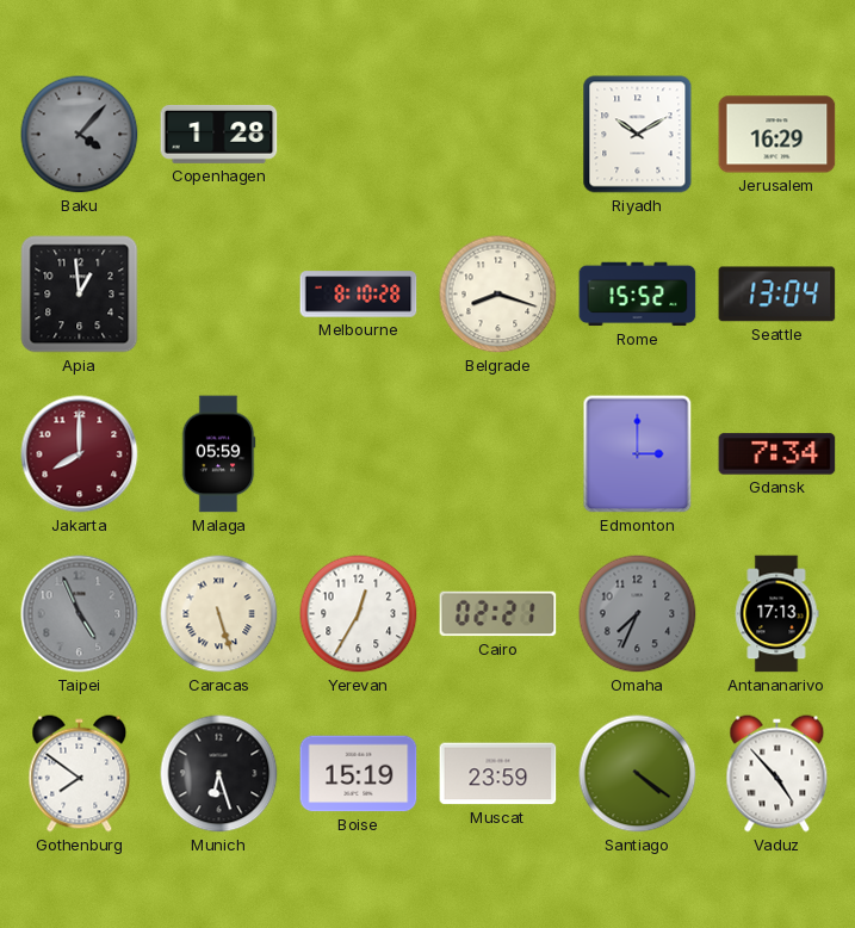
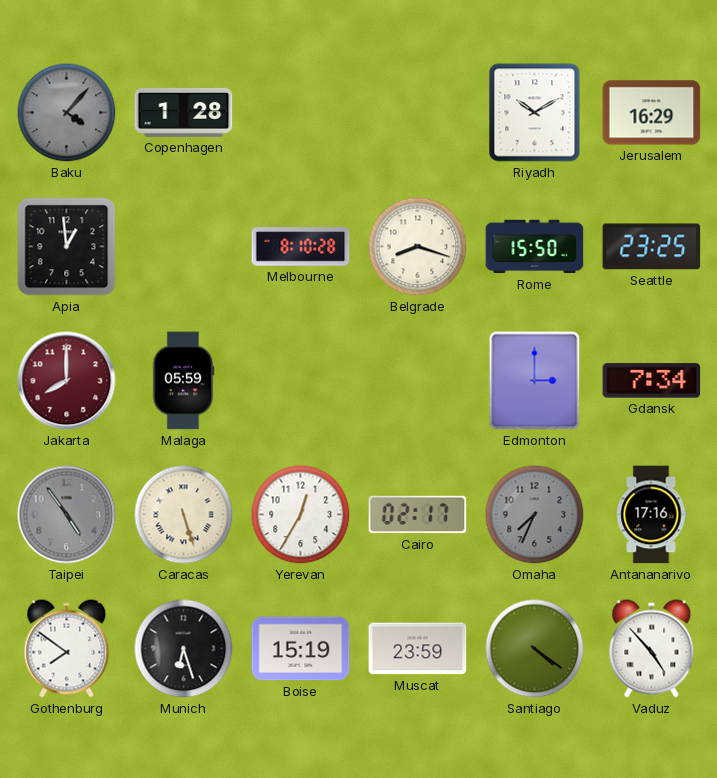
Rome: 15:52 -> 15:50
Seattle: 13:04 -> 23:25
Taipei: 4:56 -> 4:54
Cairo: 02:21 -> 02:17
Antananarivo: 17:13 -> 17:16
